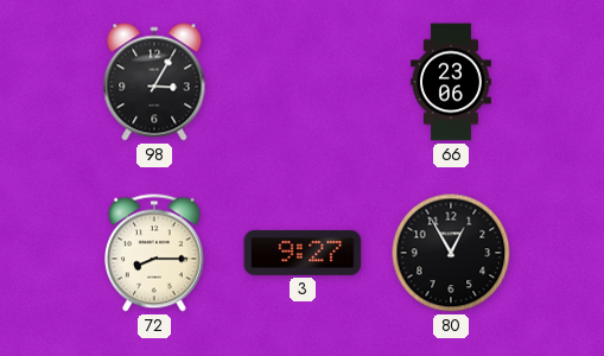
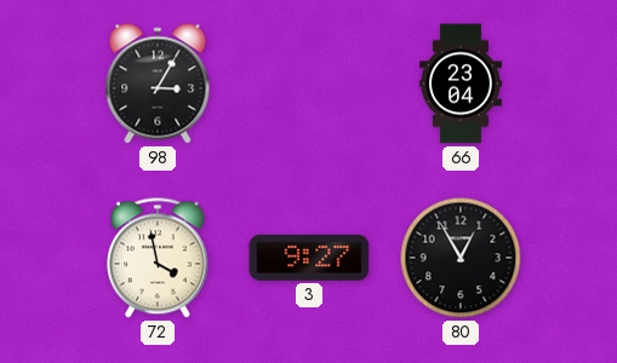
66: 23:06 -> 23:04
72: 8:15 -> 3:58
